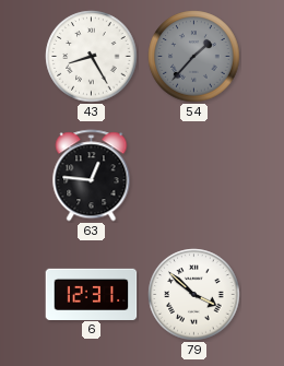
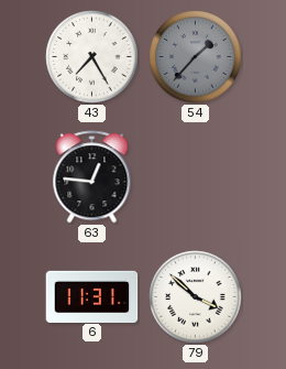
43: 8:25 -> 7:25
6: 12:31 -> 11:31
